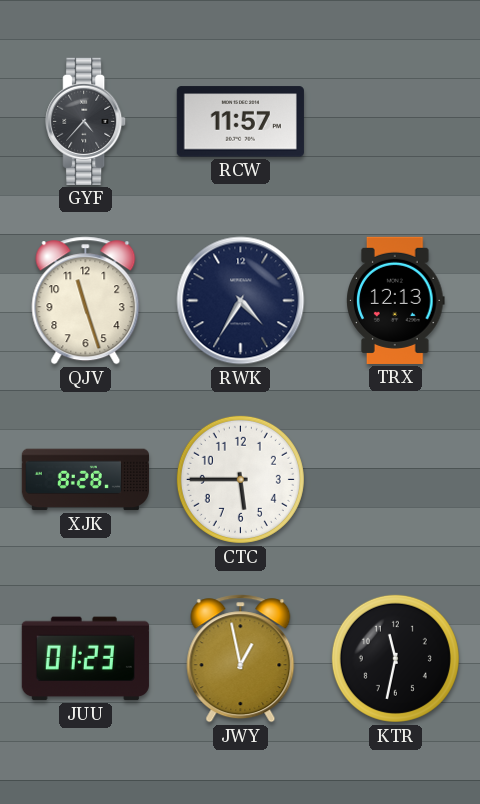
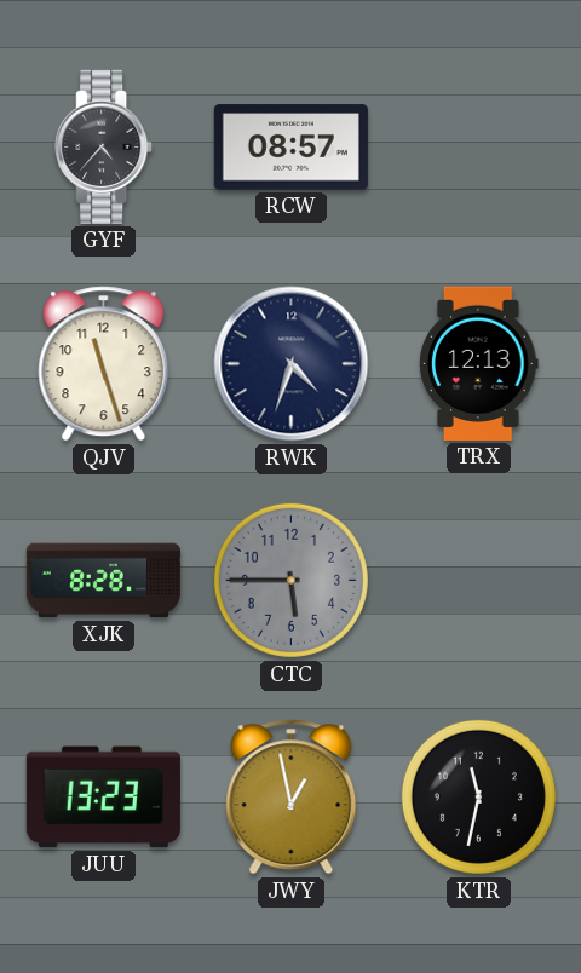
RCW: 11:57 -> 08:57
RWK: 4:35 -> 4:33
CTC dial: white -> grey
JUU: 01:23 -> 13:23
